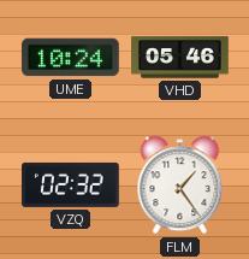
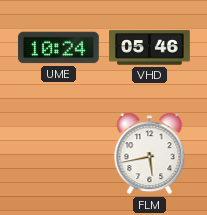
VZQ: 02:32 -> none
FLM: 1:24 -> 5:43
